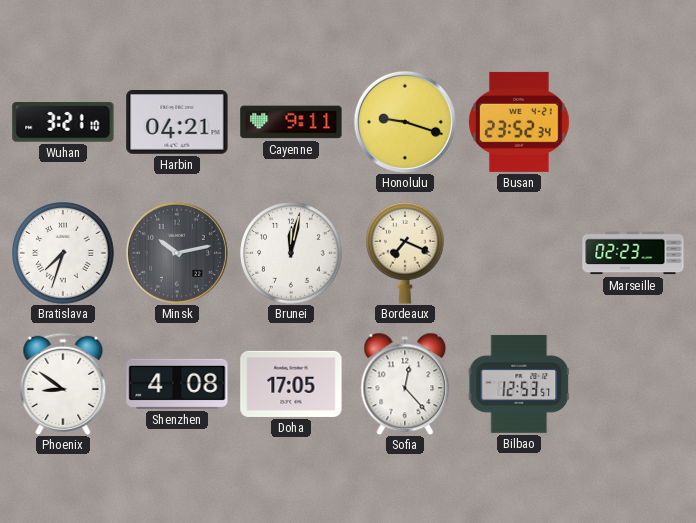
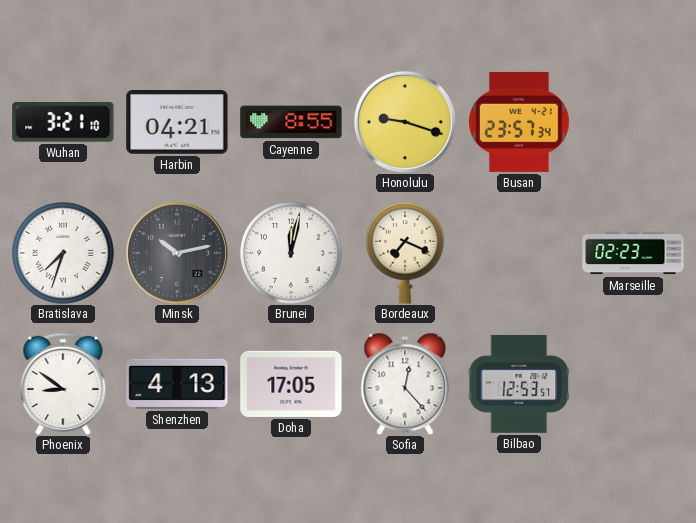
Cayenne: 9:11 -> 8:55
Busan: 23:52 -> 23:57
Shenzhen: 4:08 -> 4:13
